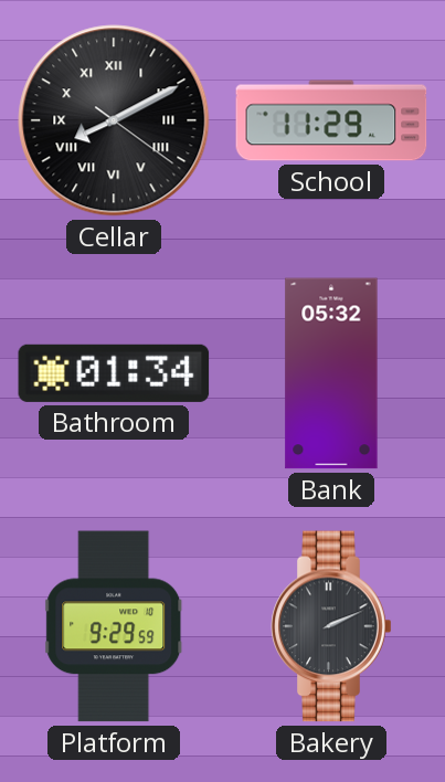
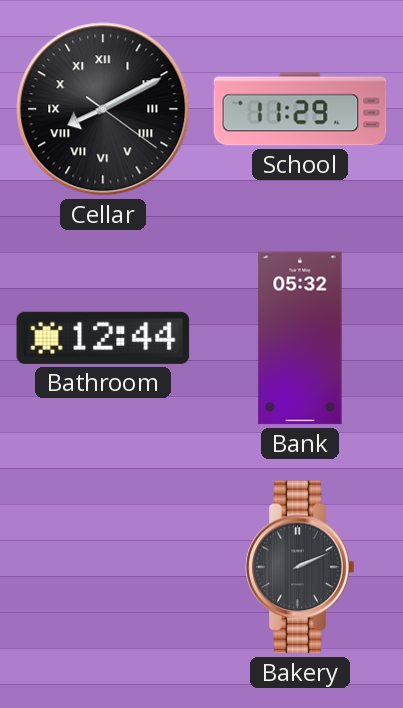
Bathroom: 01:34 -> 12:44
Platform: 9:29 -> none
